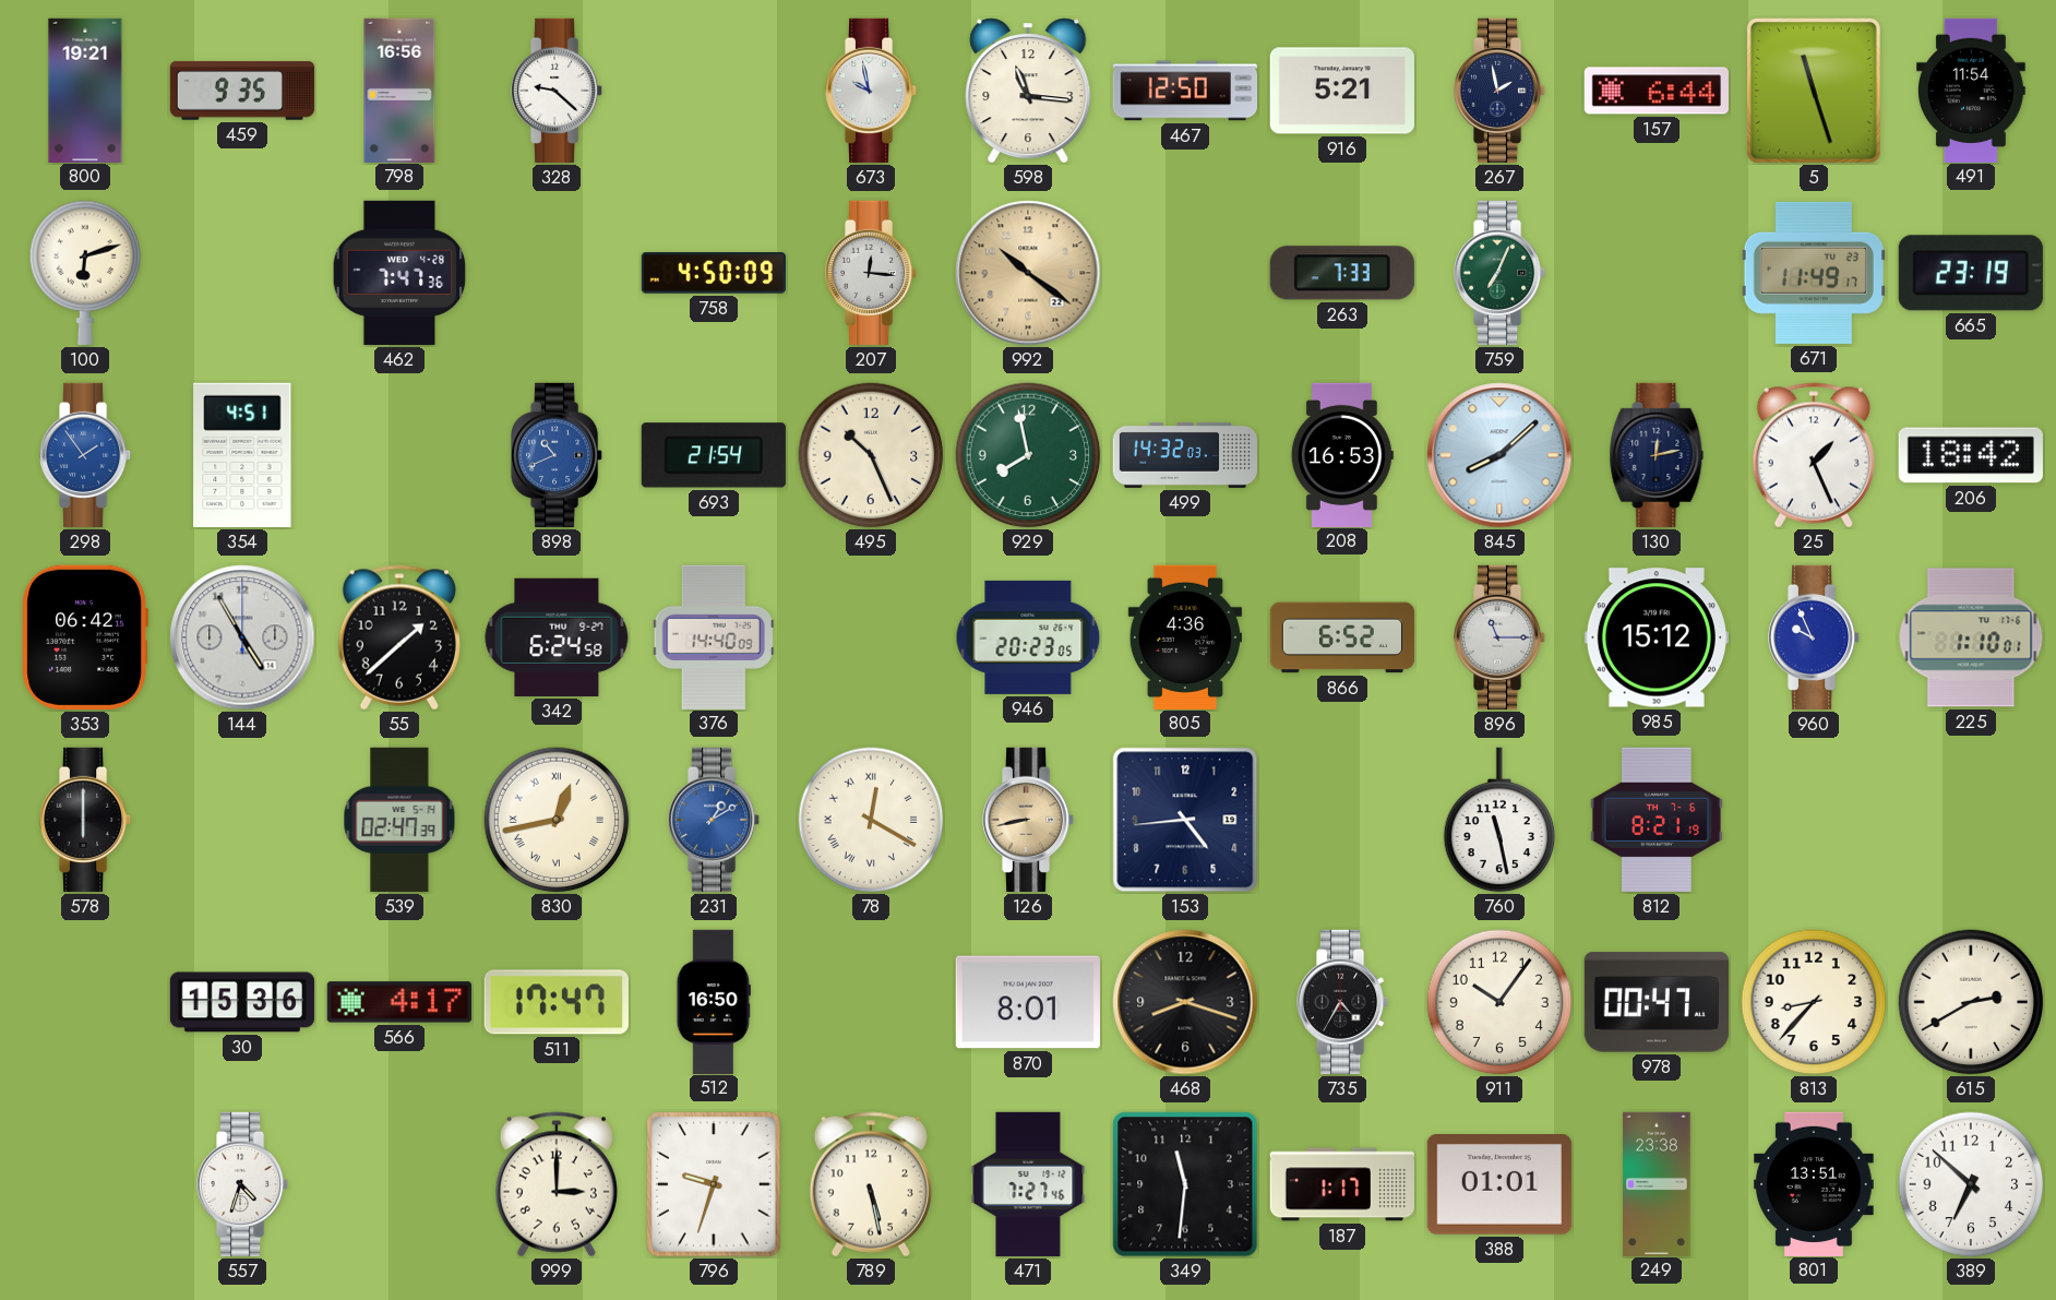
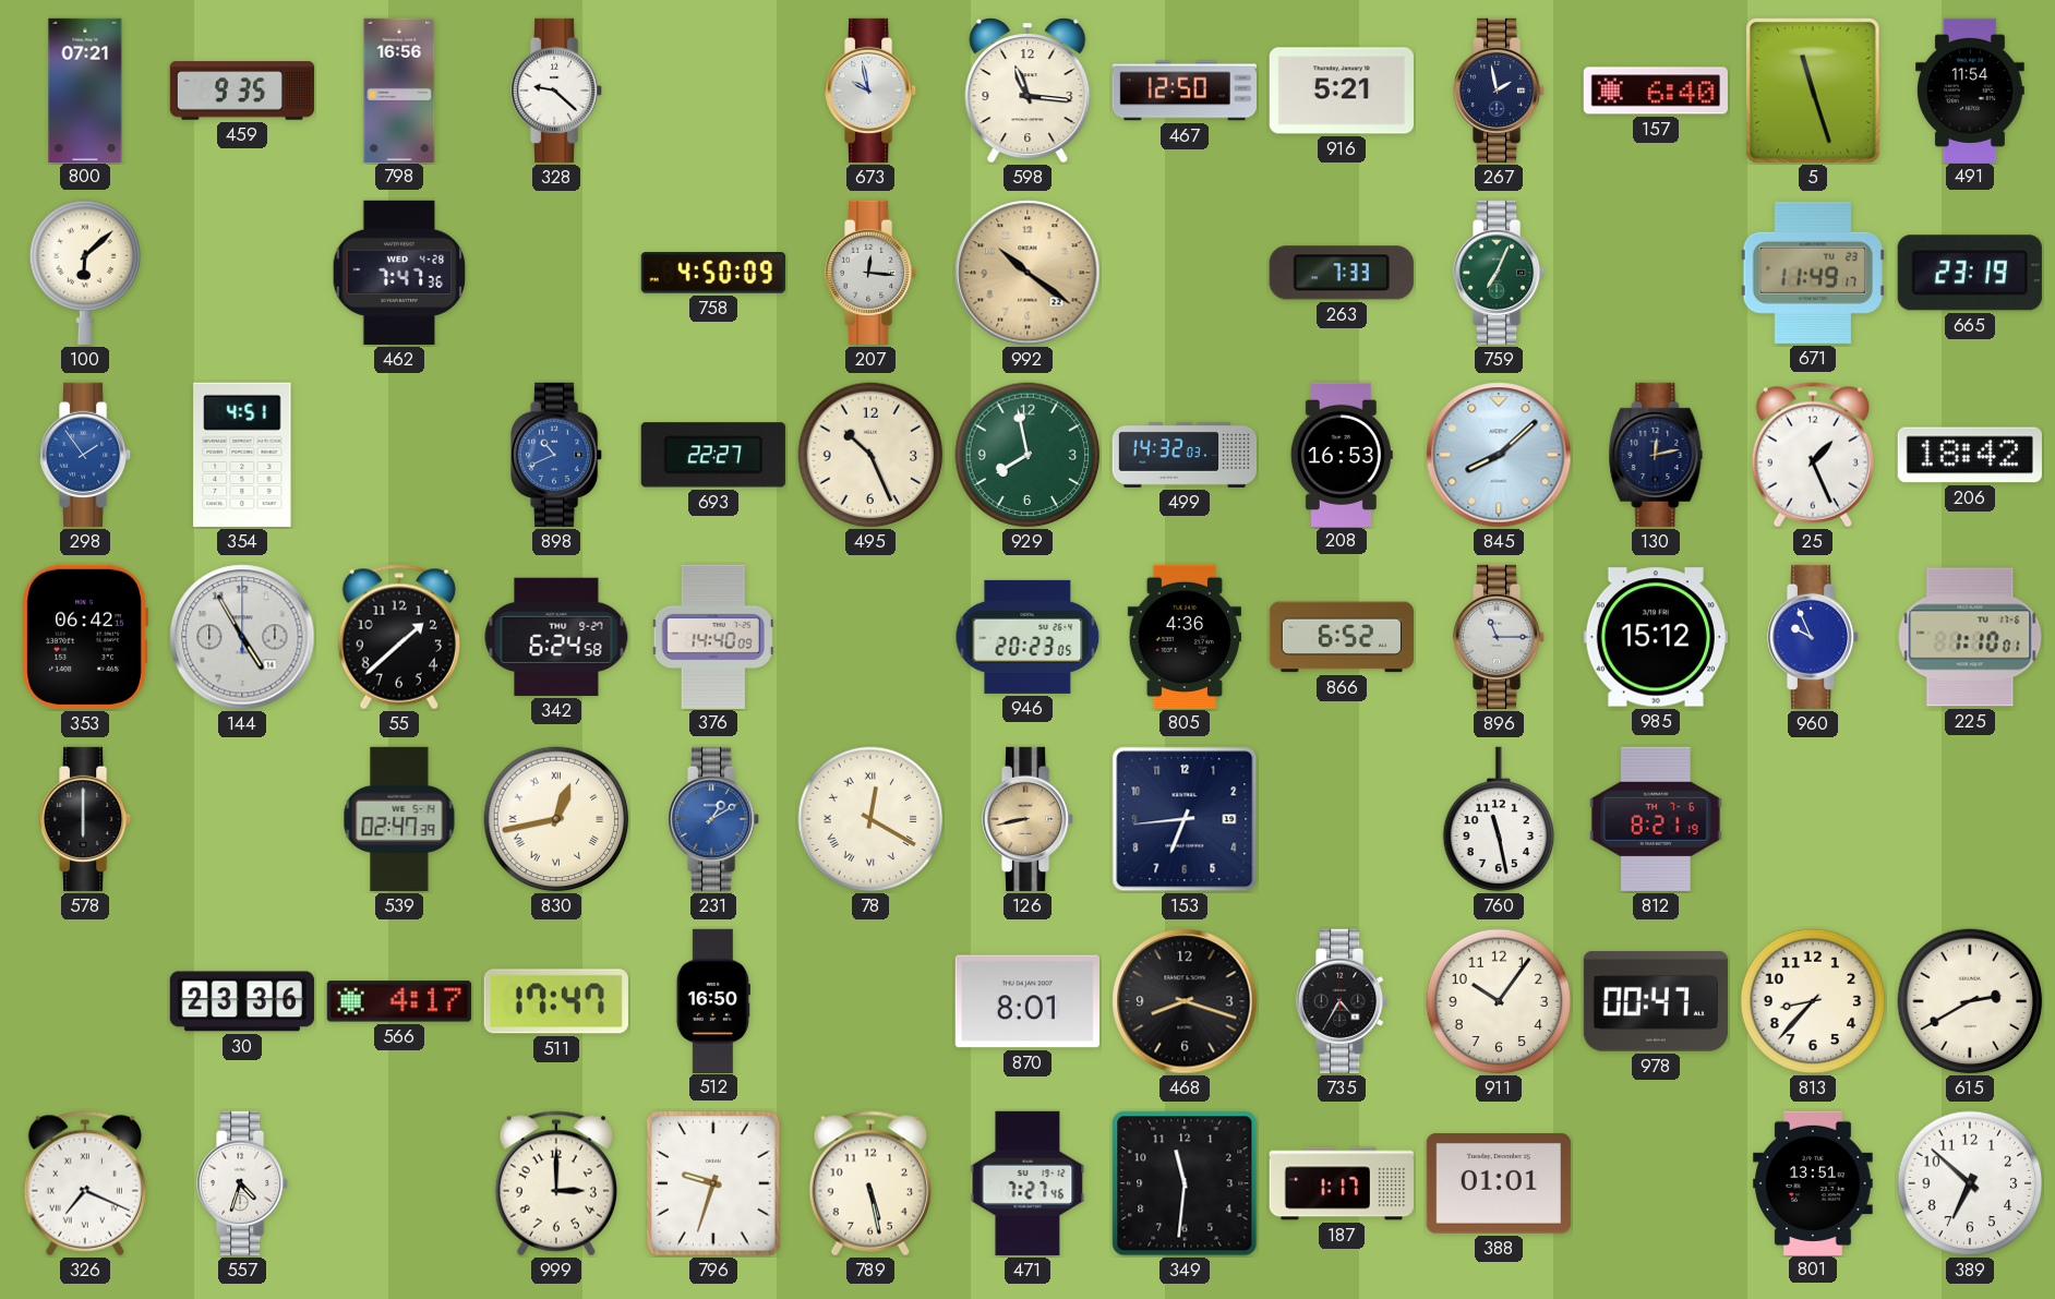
800: 19:21 -> 07:21
157: 6:44 -> 6:40
100: 6:12 -> 6:08
693: 21:54 -> 22:27
153: 4:44 -> 6:44
30: 15:36 -> 23:36
326: none -> 7:19
249: 23:38 -> none
